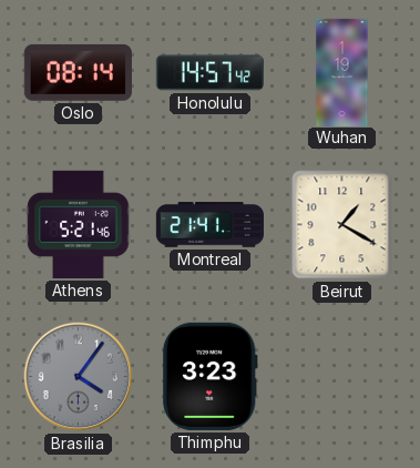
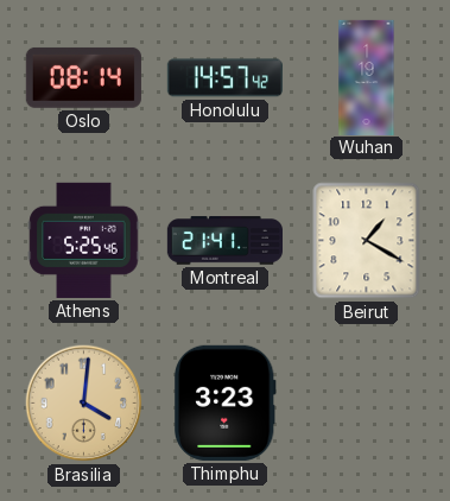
Athens: 5:21 -> 5:25
Brasilia: 4:06 -> 4:01
Brasilia dial: grey -> champagne
